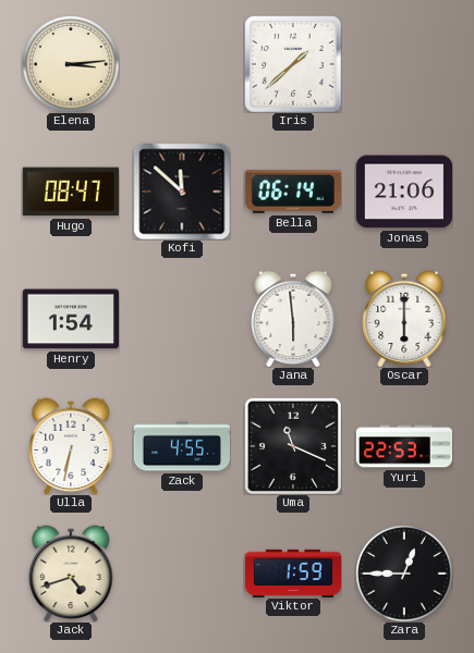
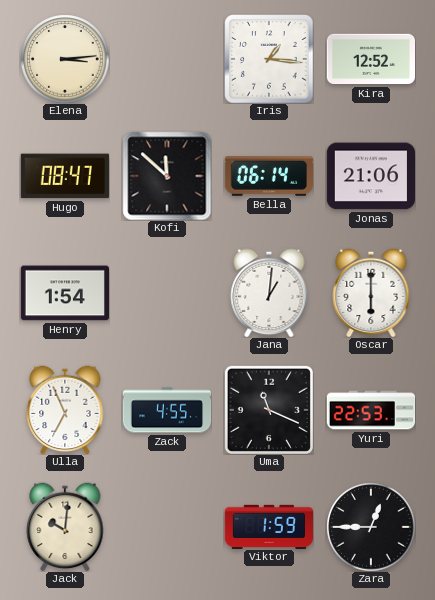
Iris: 1:38 -> 1:16
Kira: none -> 12:52
Jana: 5:59 -> 1:01
Ulla: 6:32 -> 6:56
Jack: 4:42 -> 10:01
